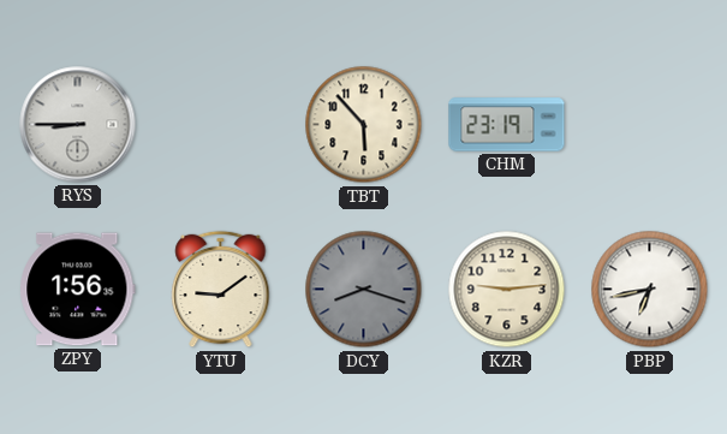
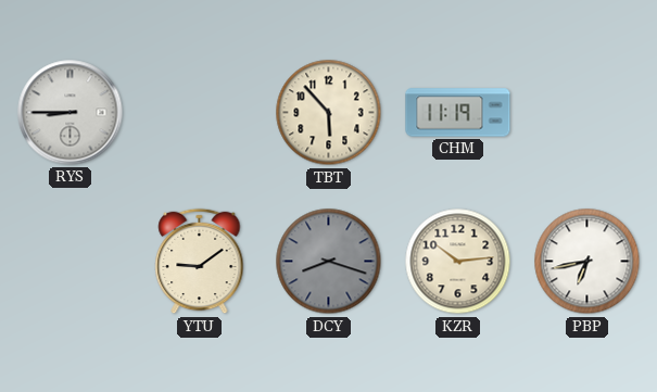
CHM: 23:19 -> 11:19
ZPY: 1:56 -> none
KZR: 9:14 -> 10:14
